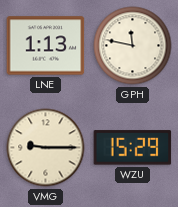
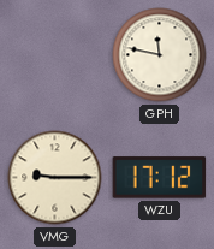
LNE: 1:13 -> none
WZU: 15:29 -> 17:12
